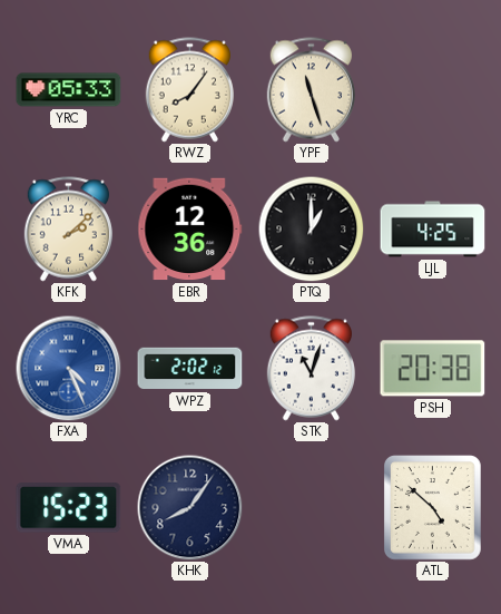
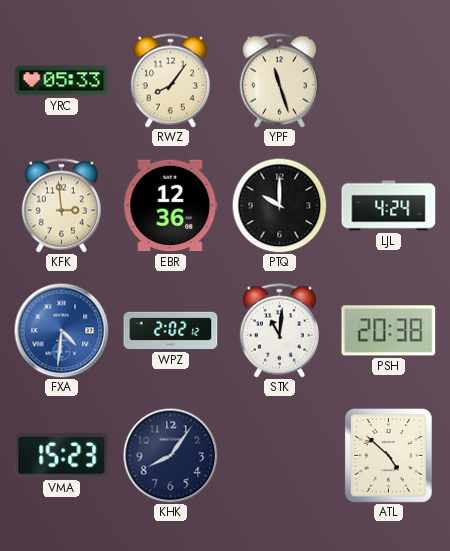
KFK: 2:08 -> 2:59
PTQ: 1:00 -> 10:00
LJL: 4:25 -> 4:24
FXA: 4:26 -> 4:31
STK: 11:03 -> 11:01
